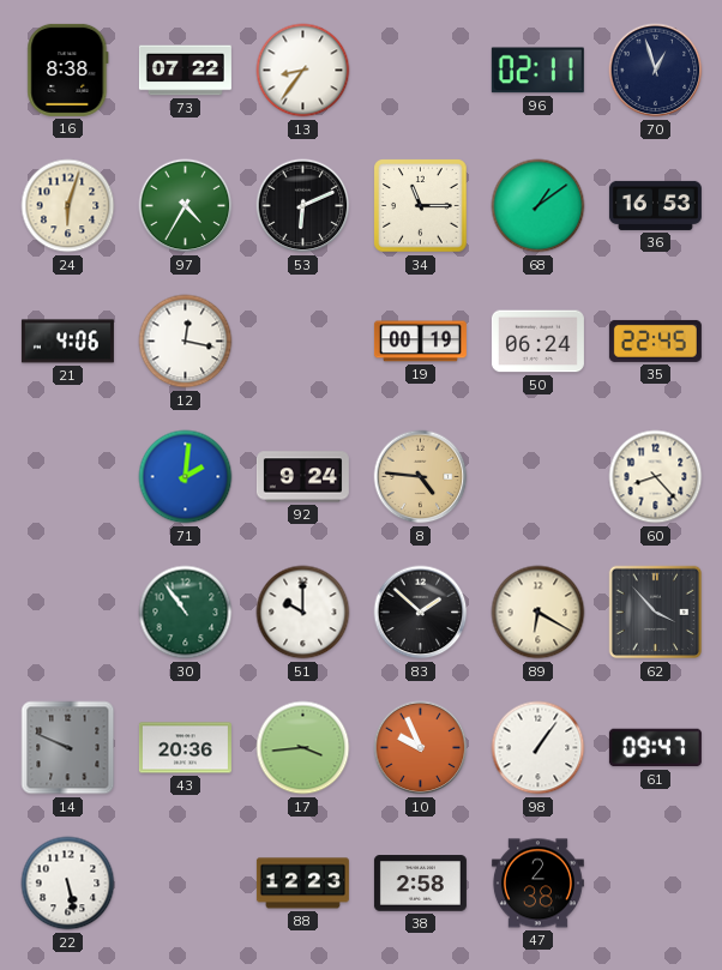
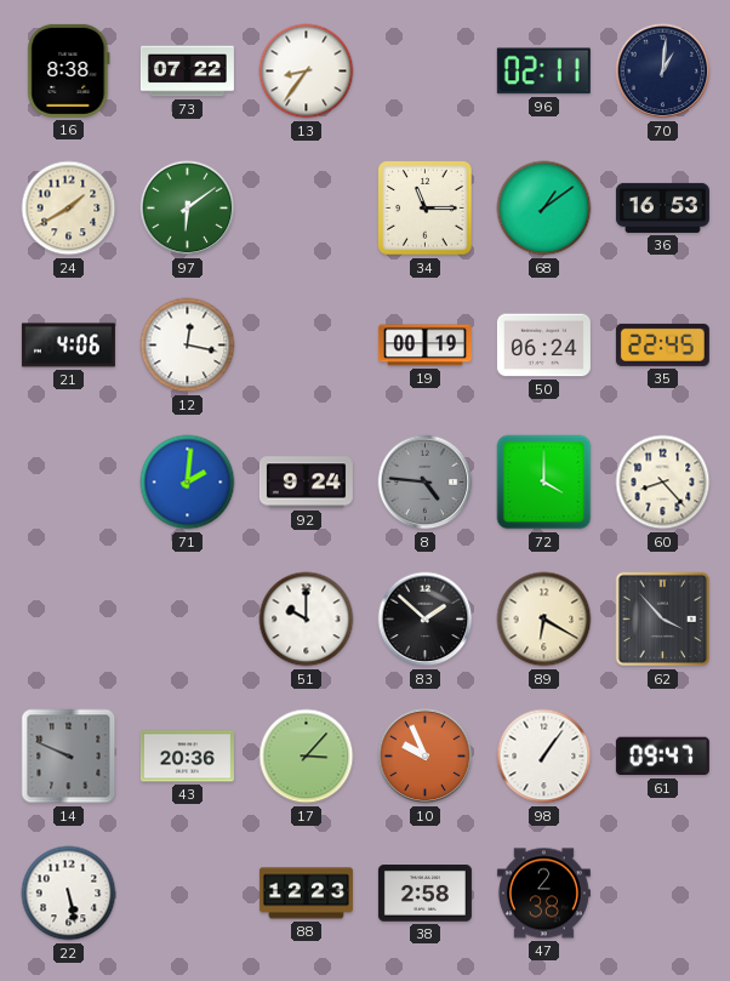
70: 12:57 -> 1:01
24: 6:03 -> 1:40
97: 4:35 -> 6:09
53: 6:11 -> none
8 dial: champagne -> grey
72: none -> 4:00
30: 10:54 -> none
17: 3:44 -> 3:07
